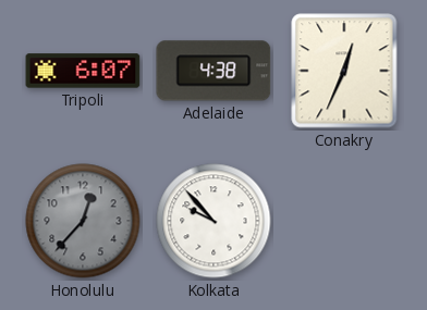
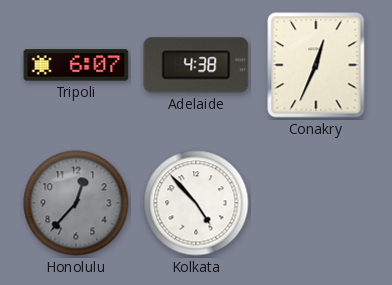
Kolkata: 9:53 -> 4:53
